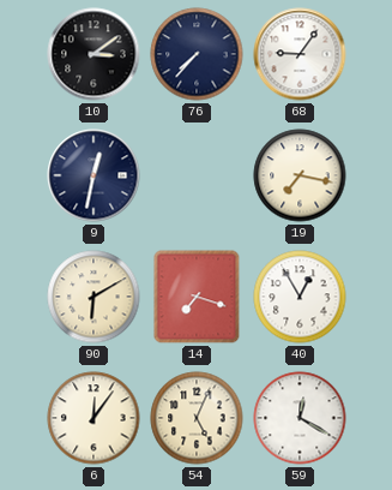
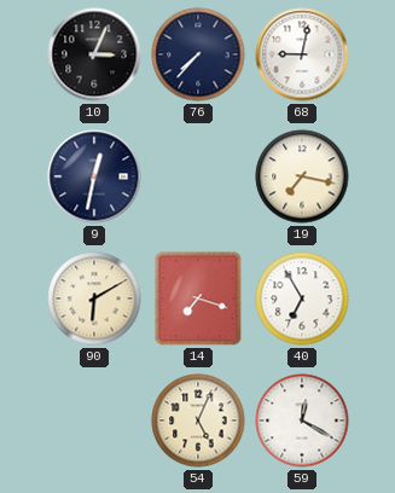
10: 3:09 -> 3:04
68: 9:06 -> 9:02
40: 12:55 -> 6:55
6: 12:06 -> none
